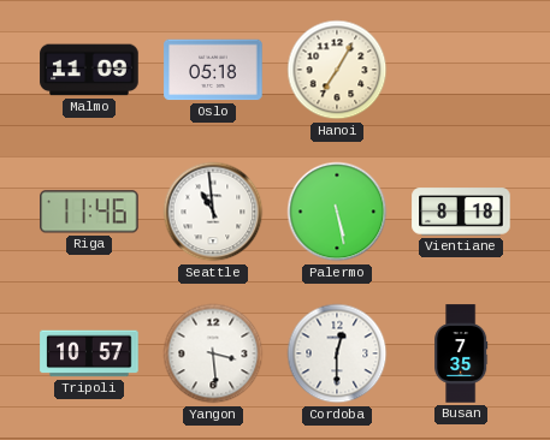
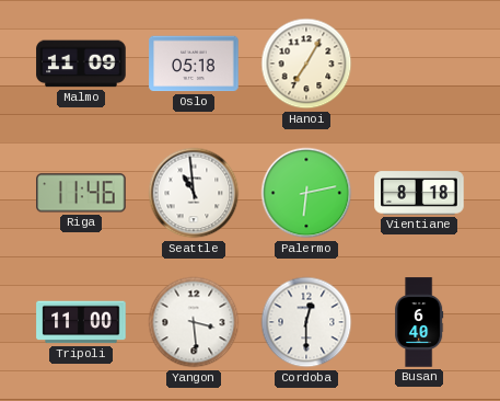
Palermo: 5:28 -> 6:13
Tripoli: 10:57 -> 11:00
Busan: 7:35 -> 6:40
